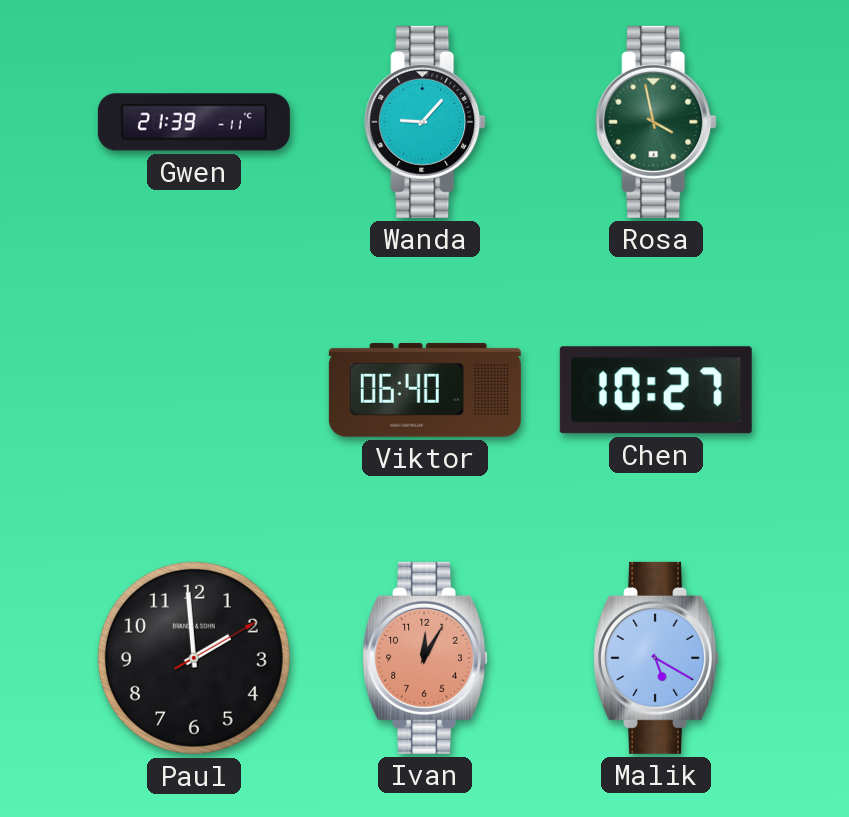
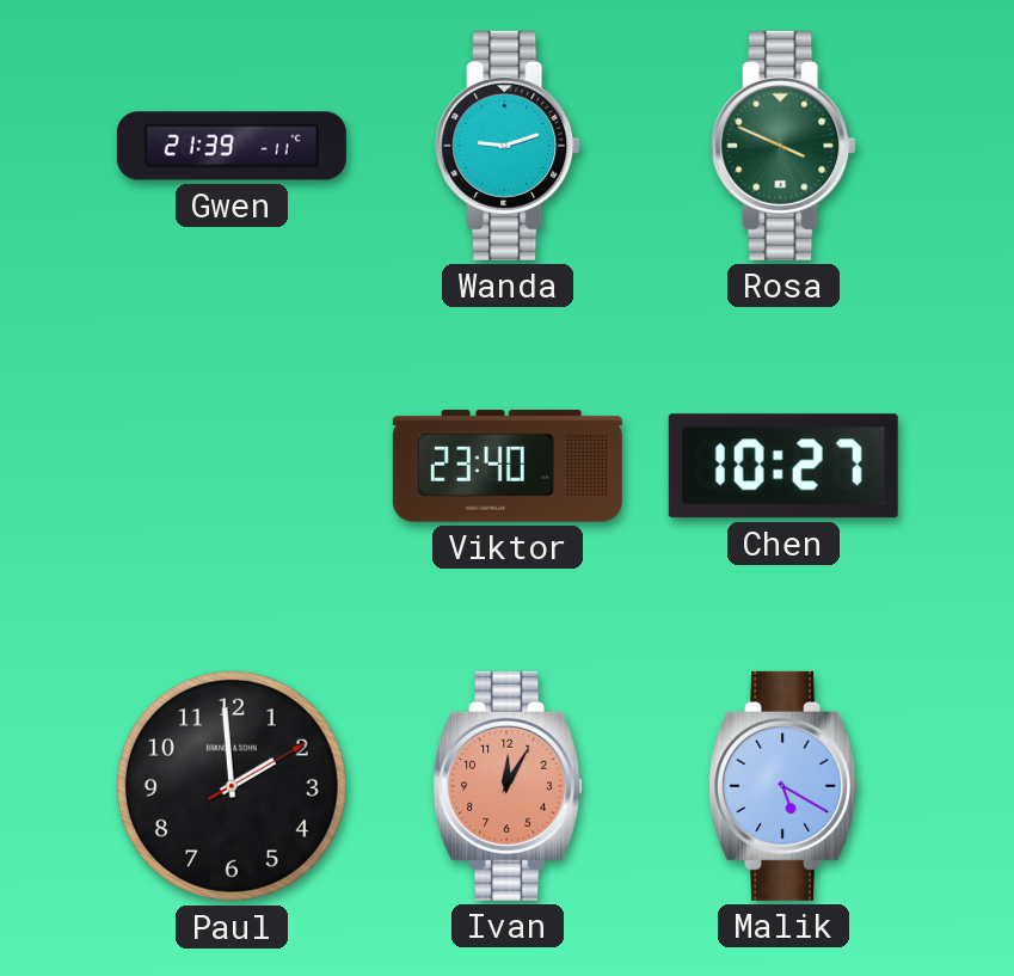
Wanda: 9:07 -> 9:12
Rosa: 3:58 -> 3:49
Viktor: 06:40 -> 23:40
